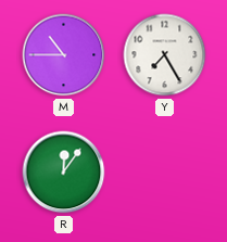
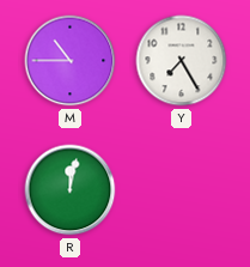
R: 12:06 -> 12:02
